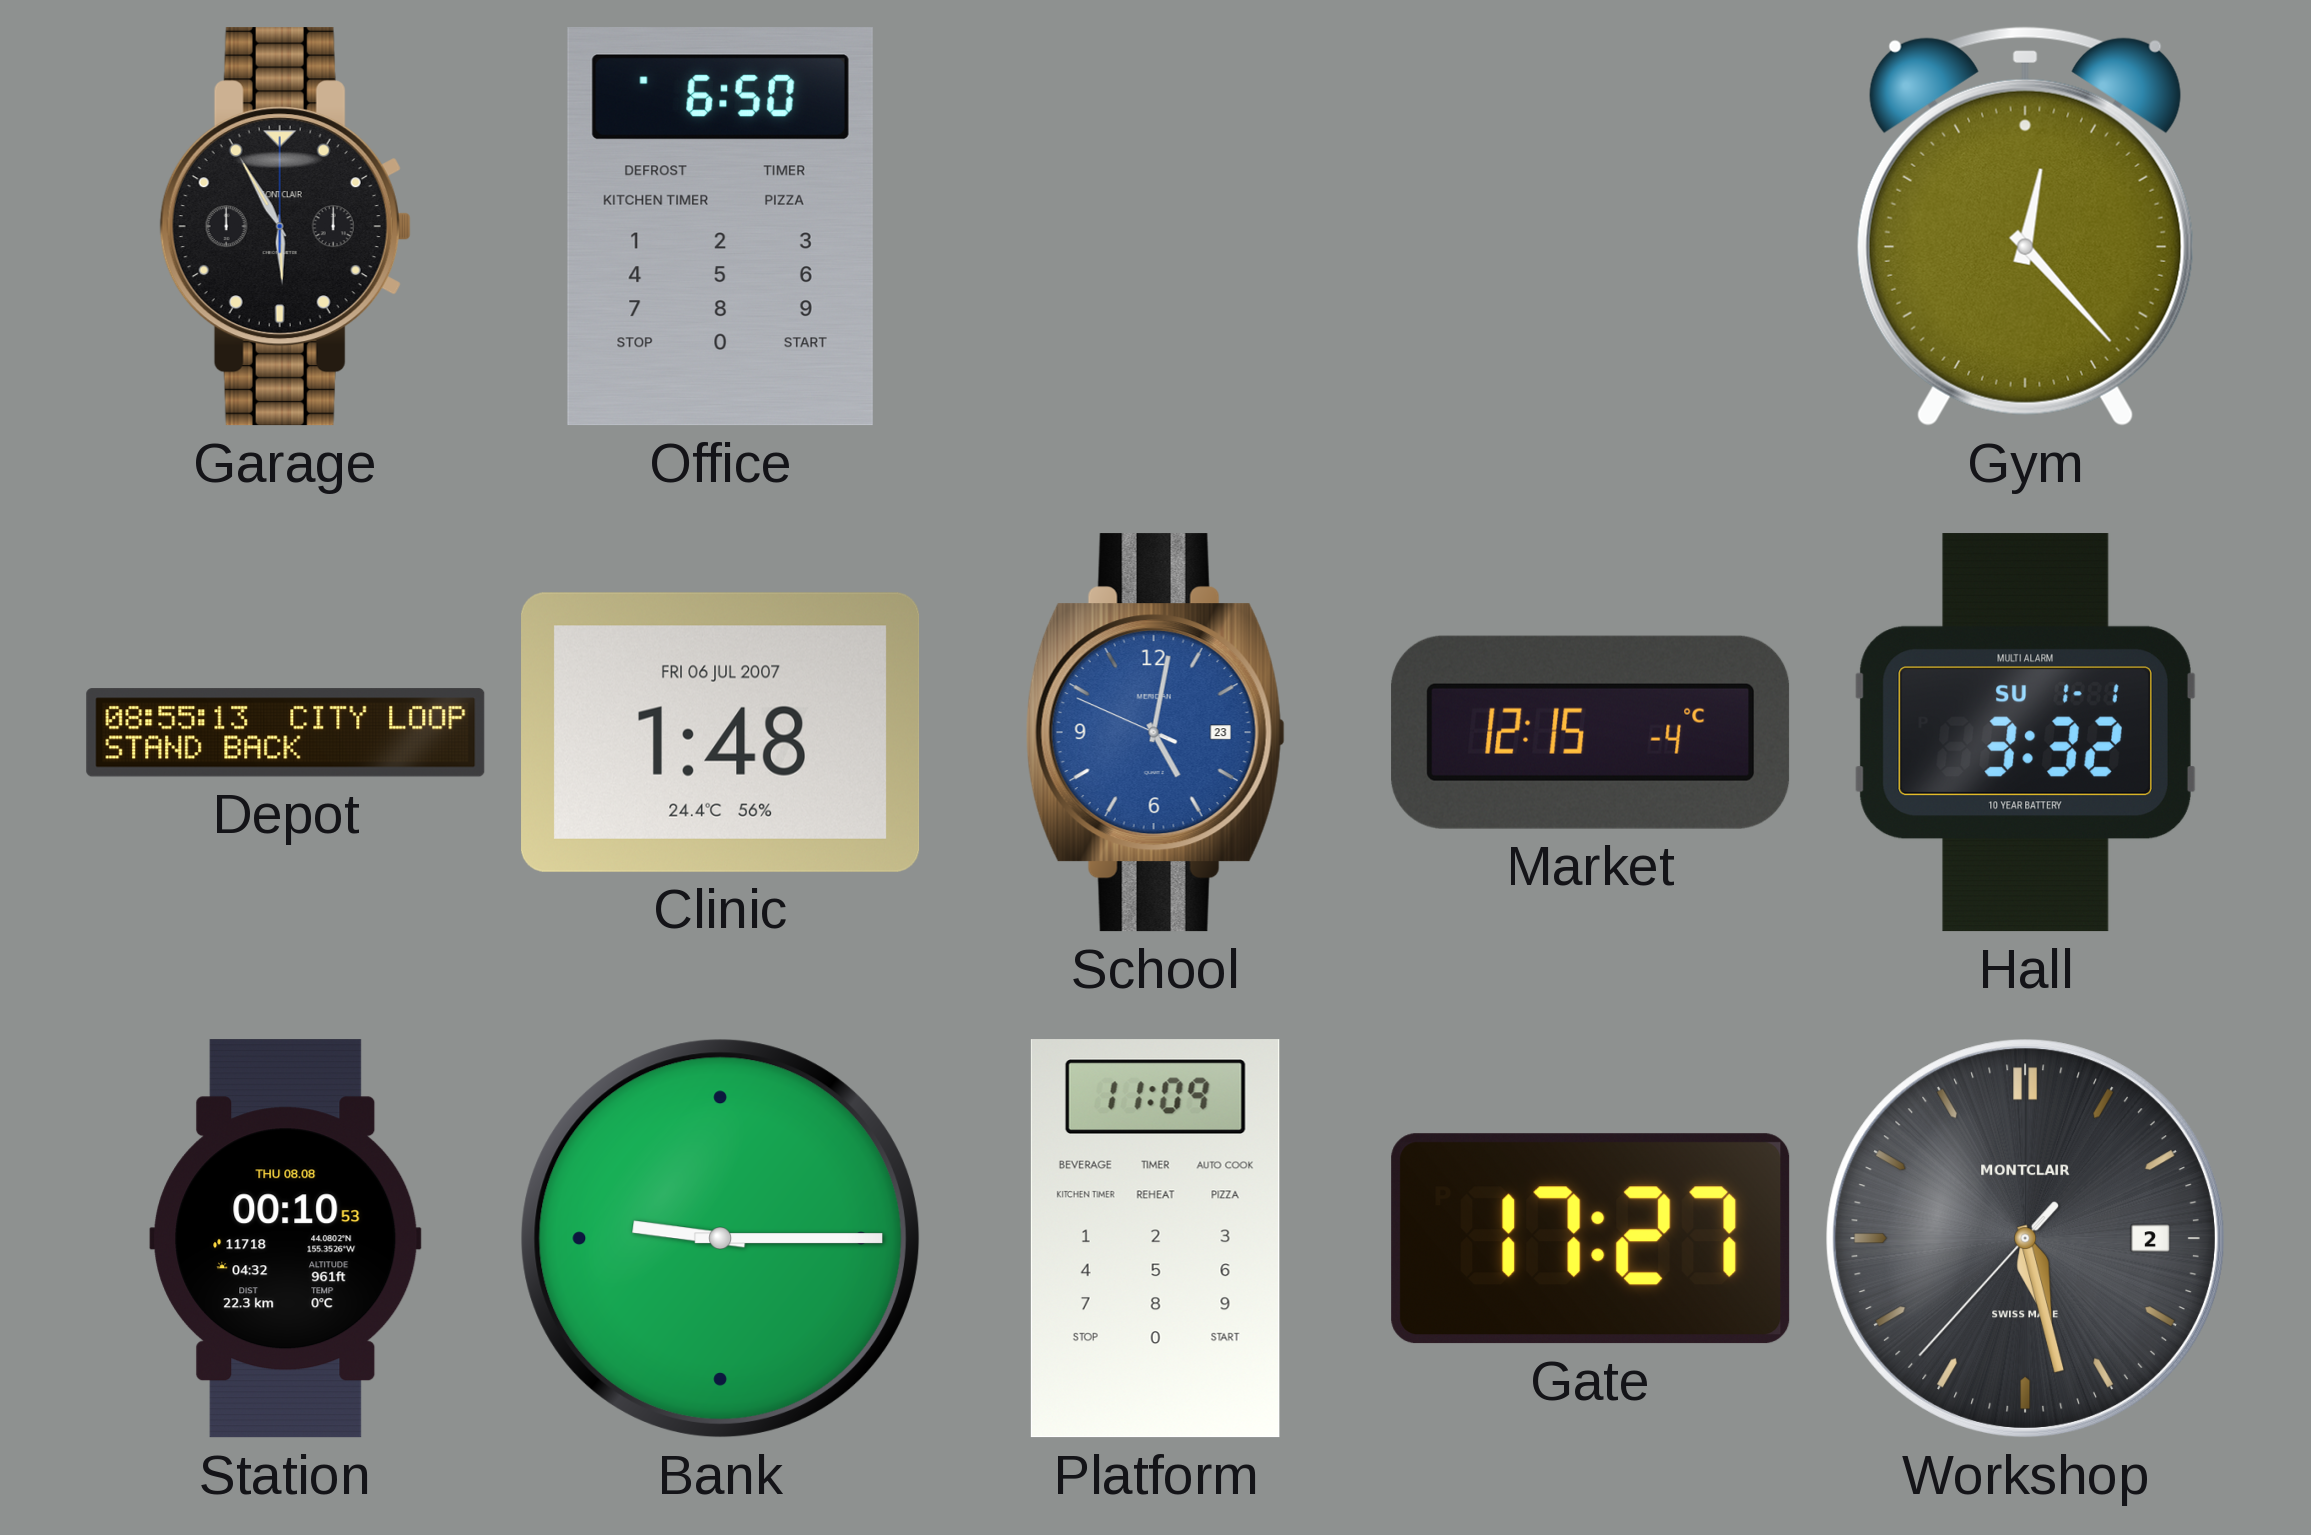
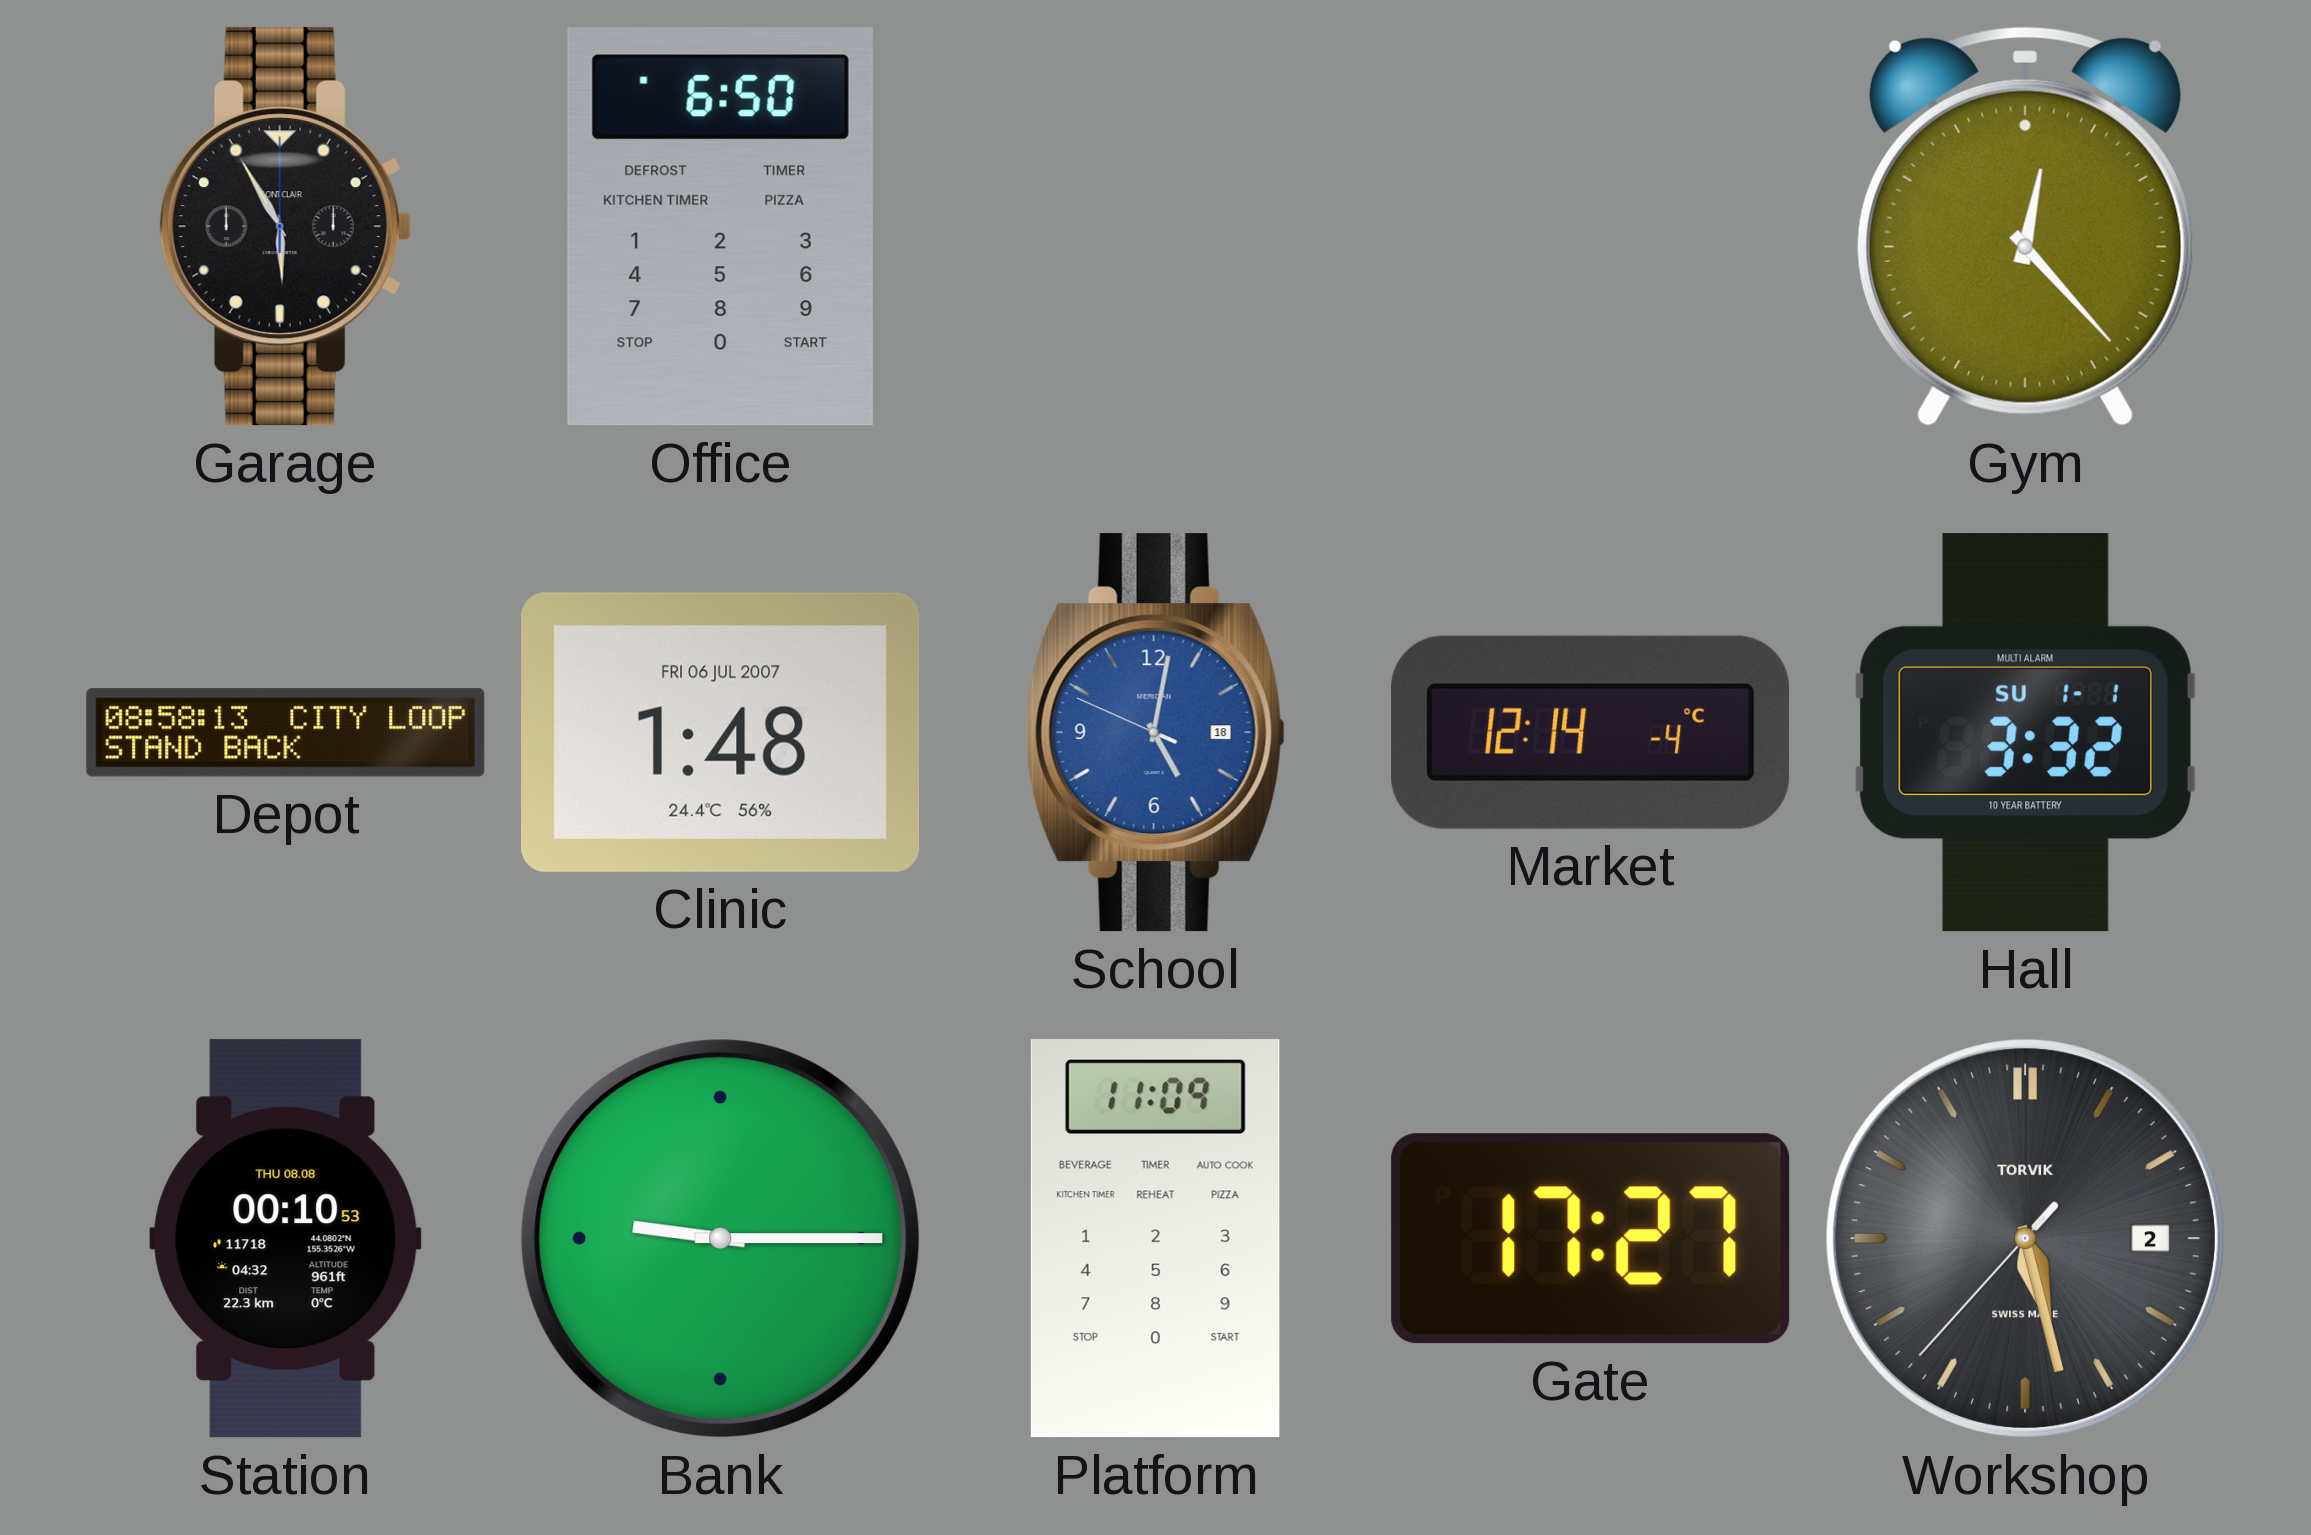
Depot: 08:55 -> 08:58
School date: 23 -> 18
Market: 12:15 -> 12:14
Workshop brand: MONTCLAIR -> TORVIK
